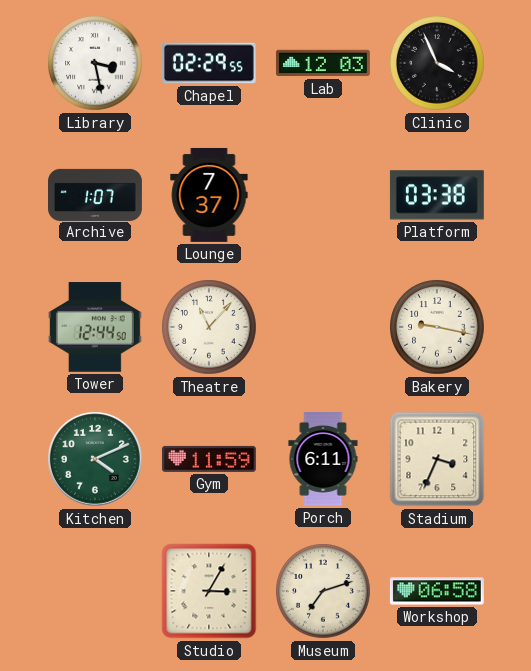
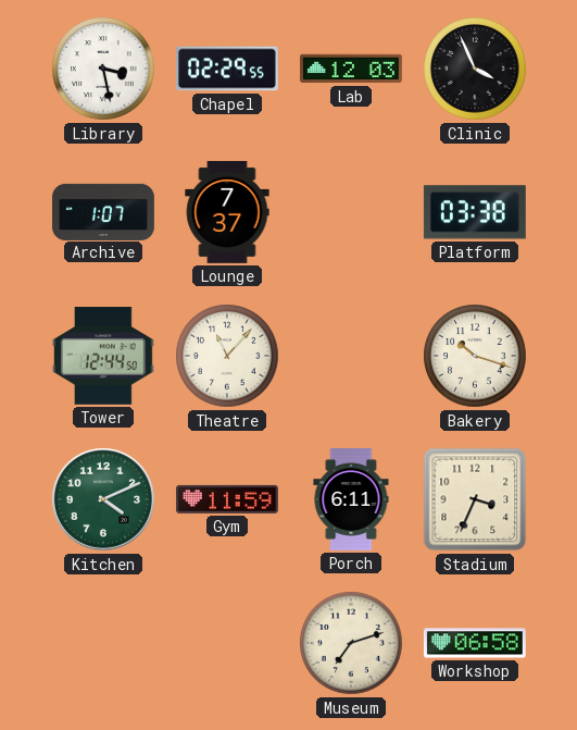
Bakery: 9:17 -> 10:18
Studio: 3:05 -> none
